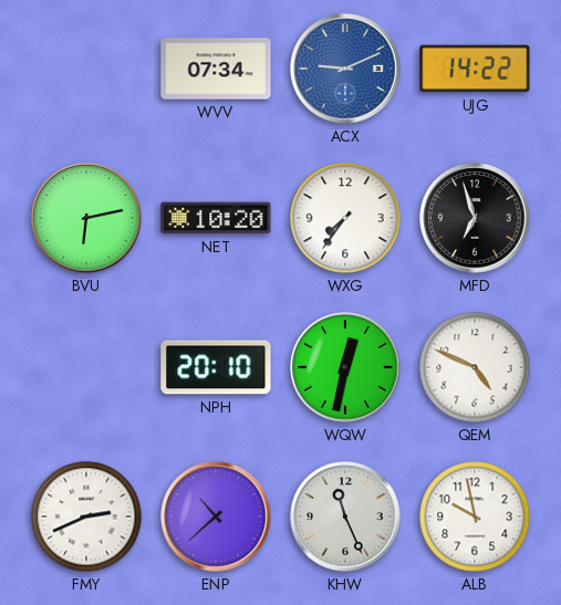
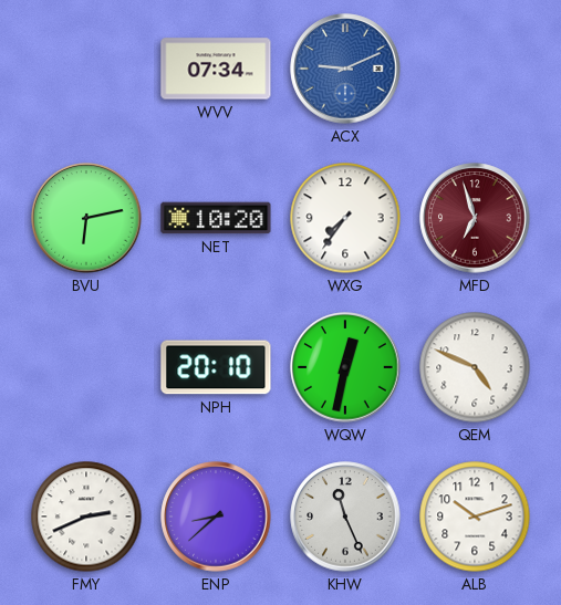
UJG: 14:22 -> none
MFD dial: black -> burgundy
ENP: 10:38 -> 8:38
ALB: 9:58 -> 10:12
